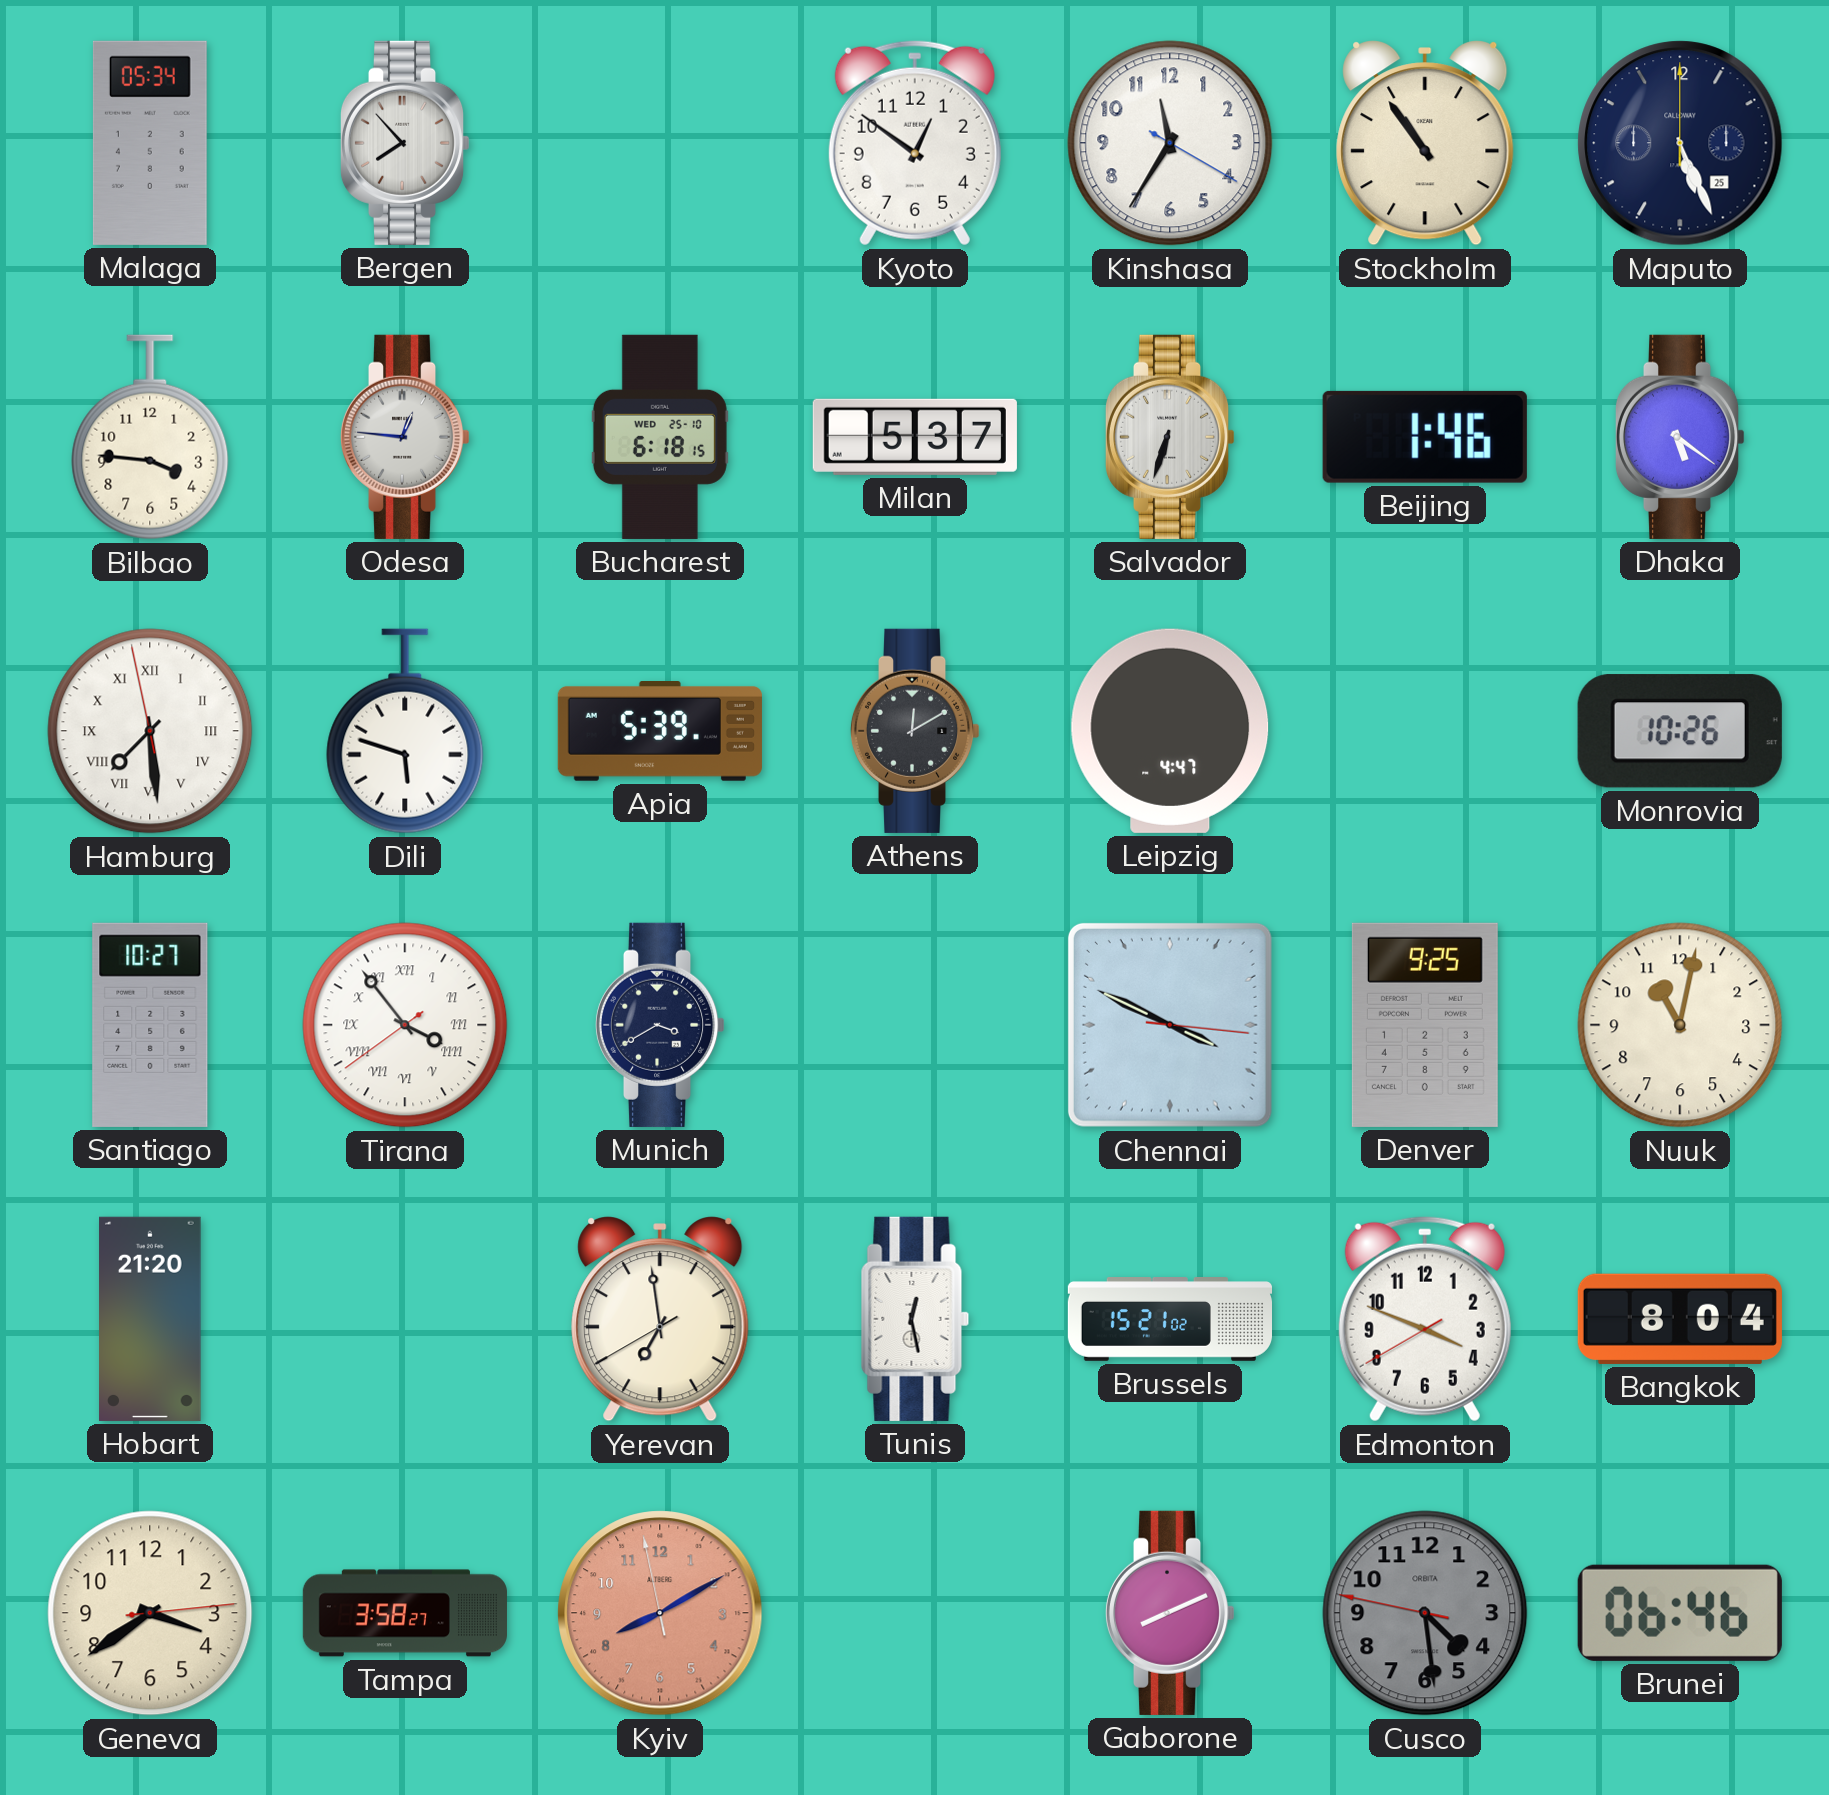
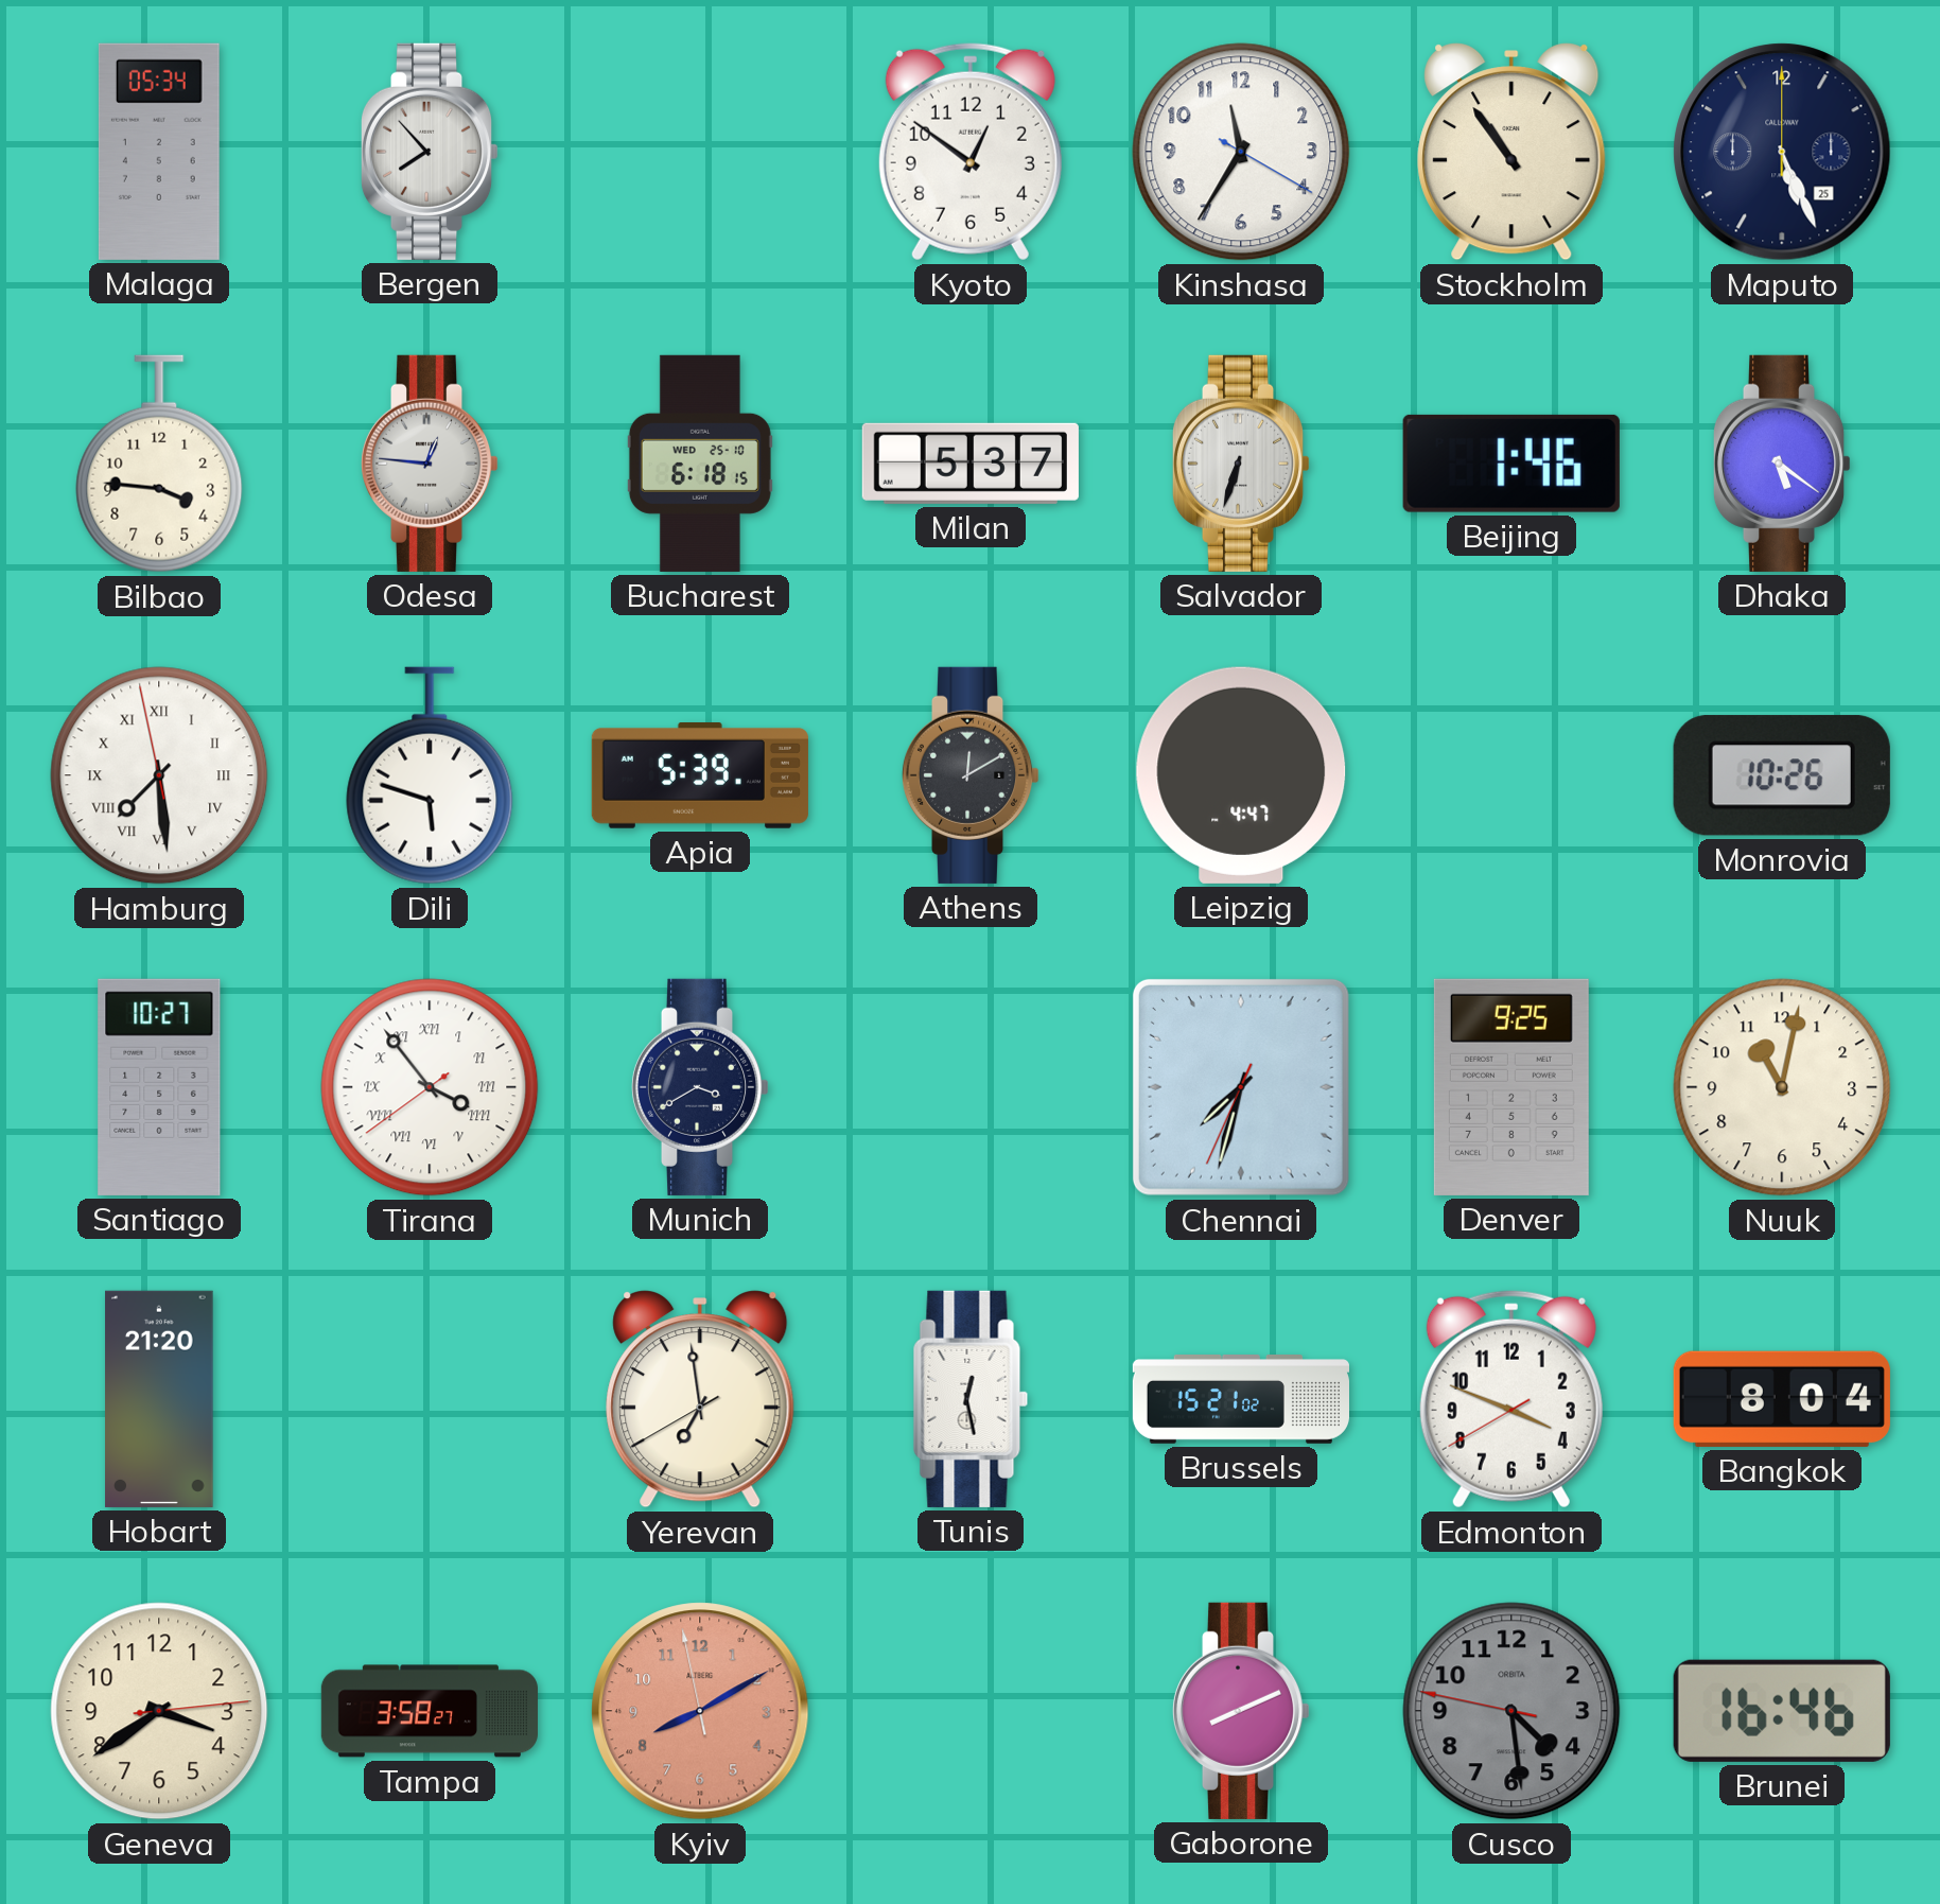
Chennai: 3:49 -> 7:32
Brunei: 06:46 -> 16:46
